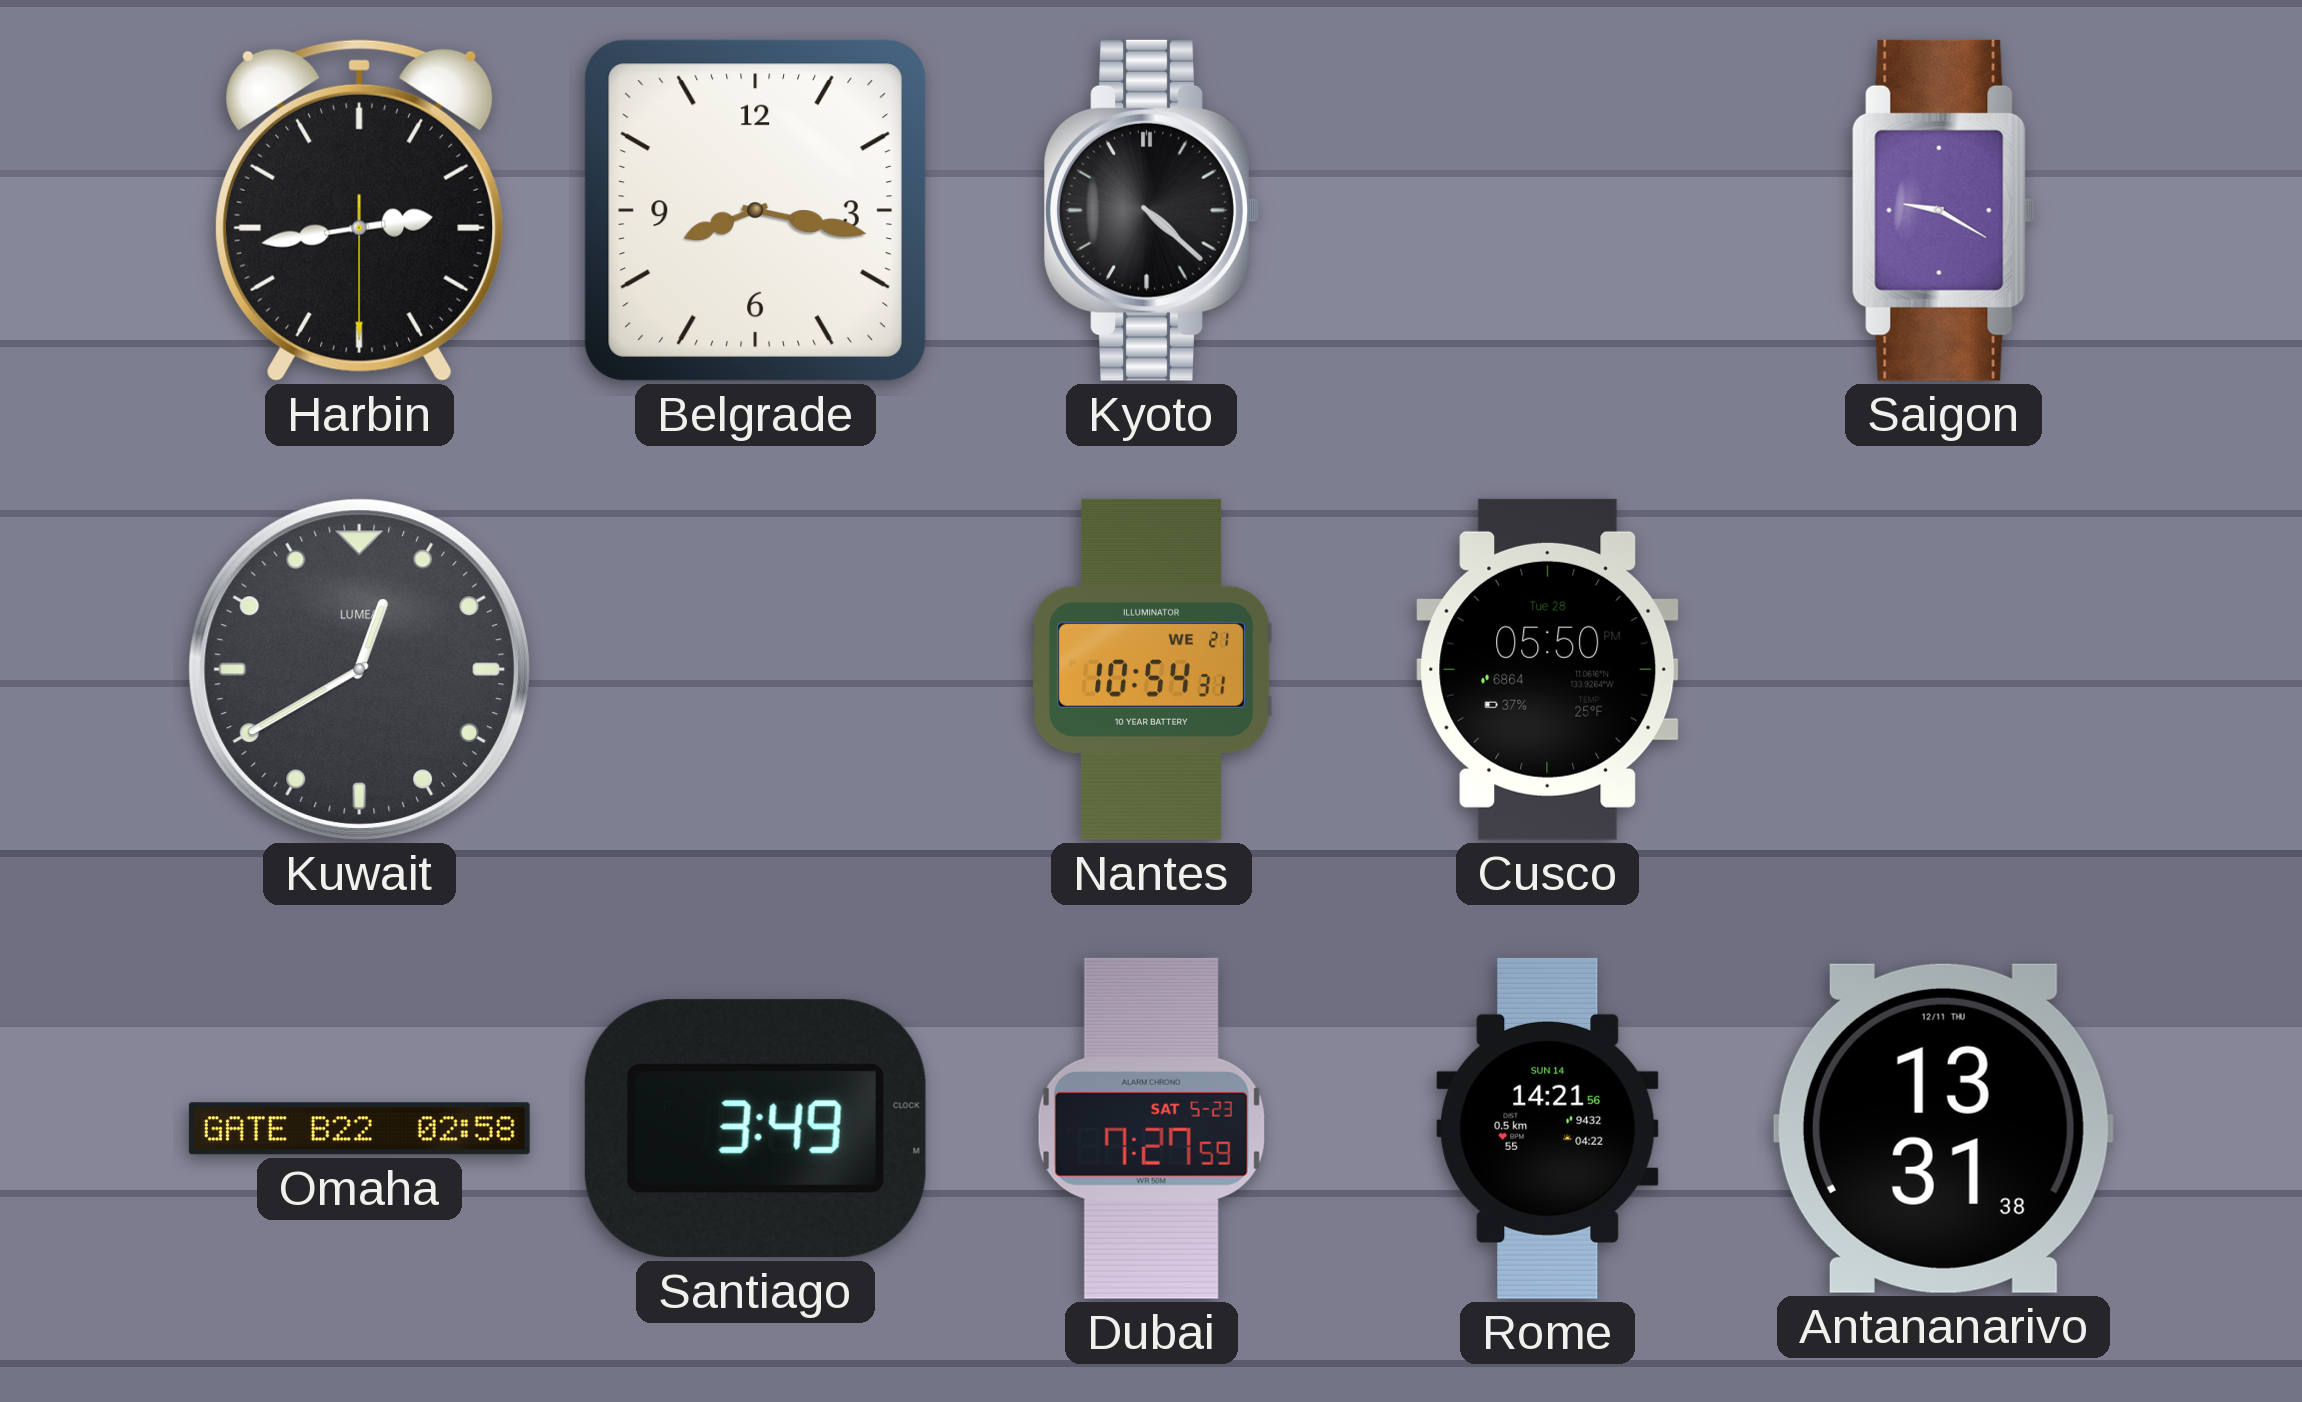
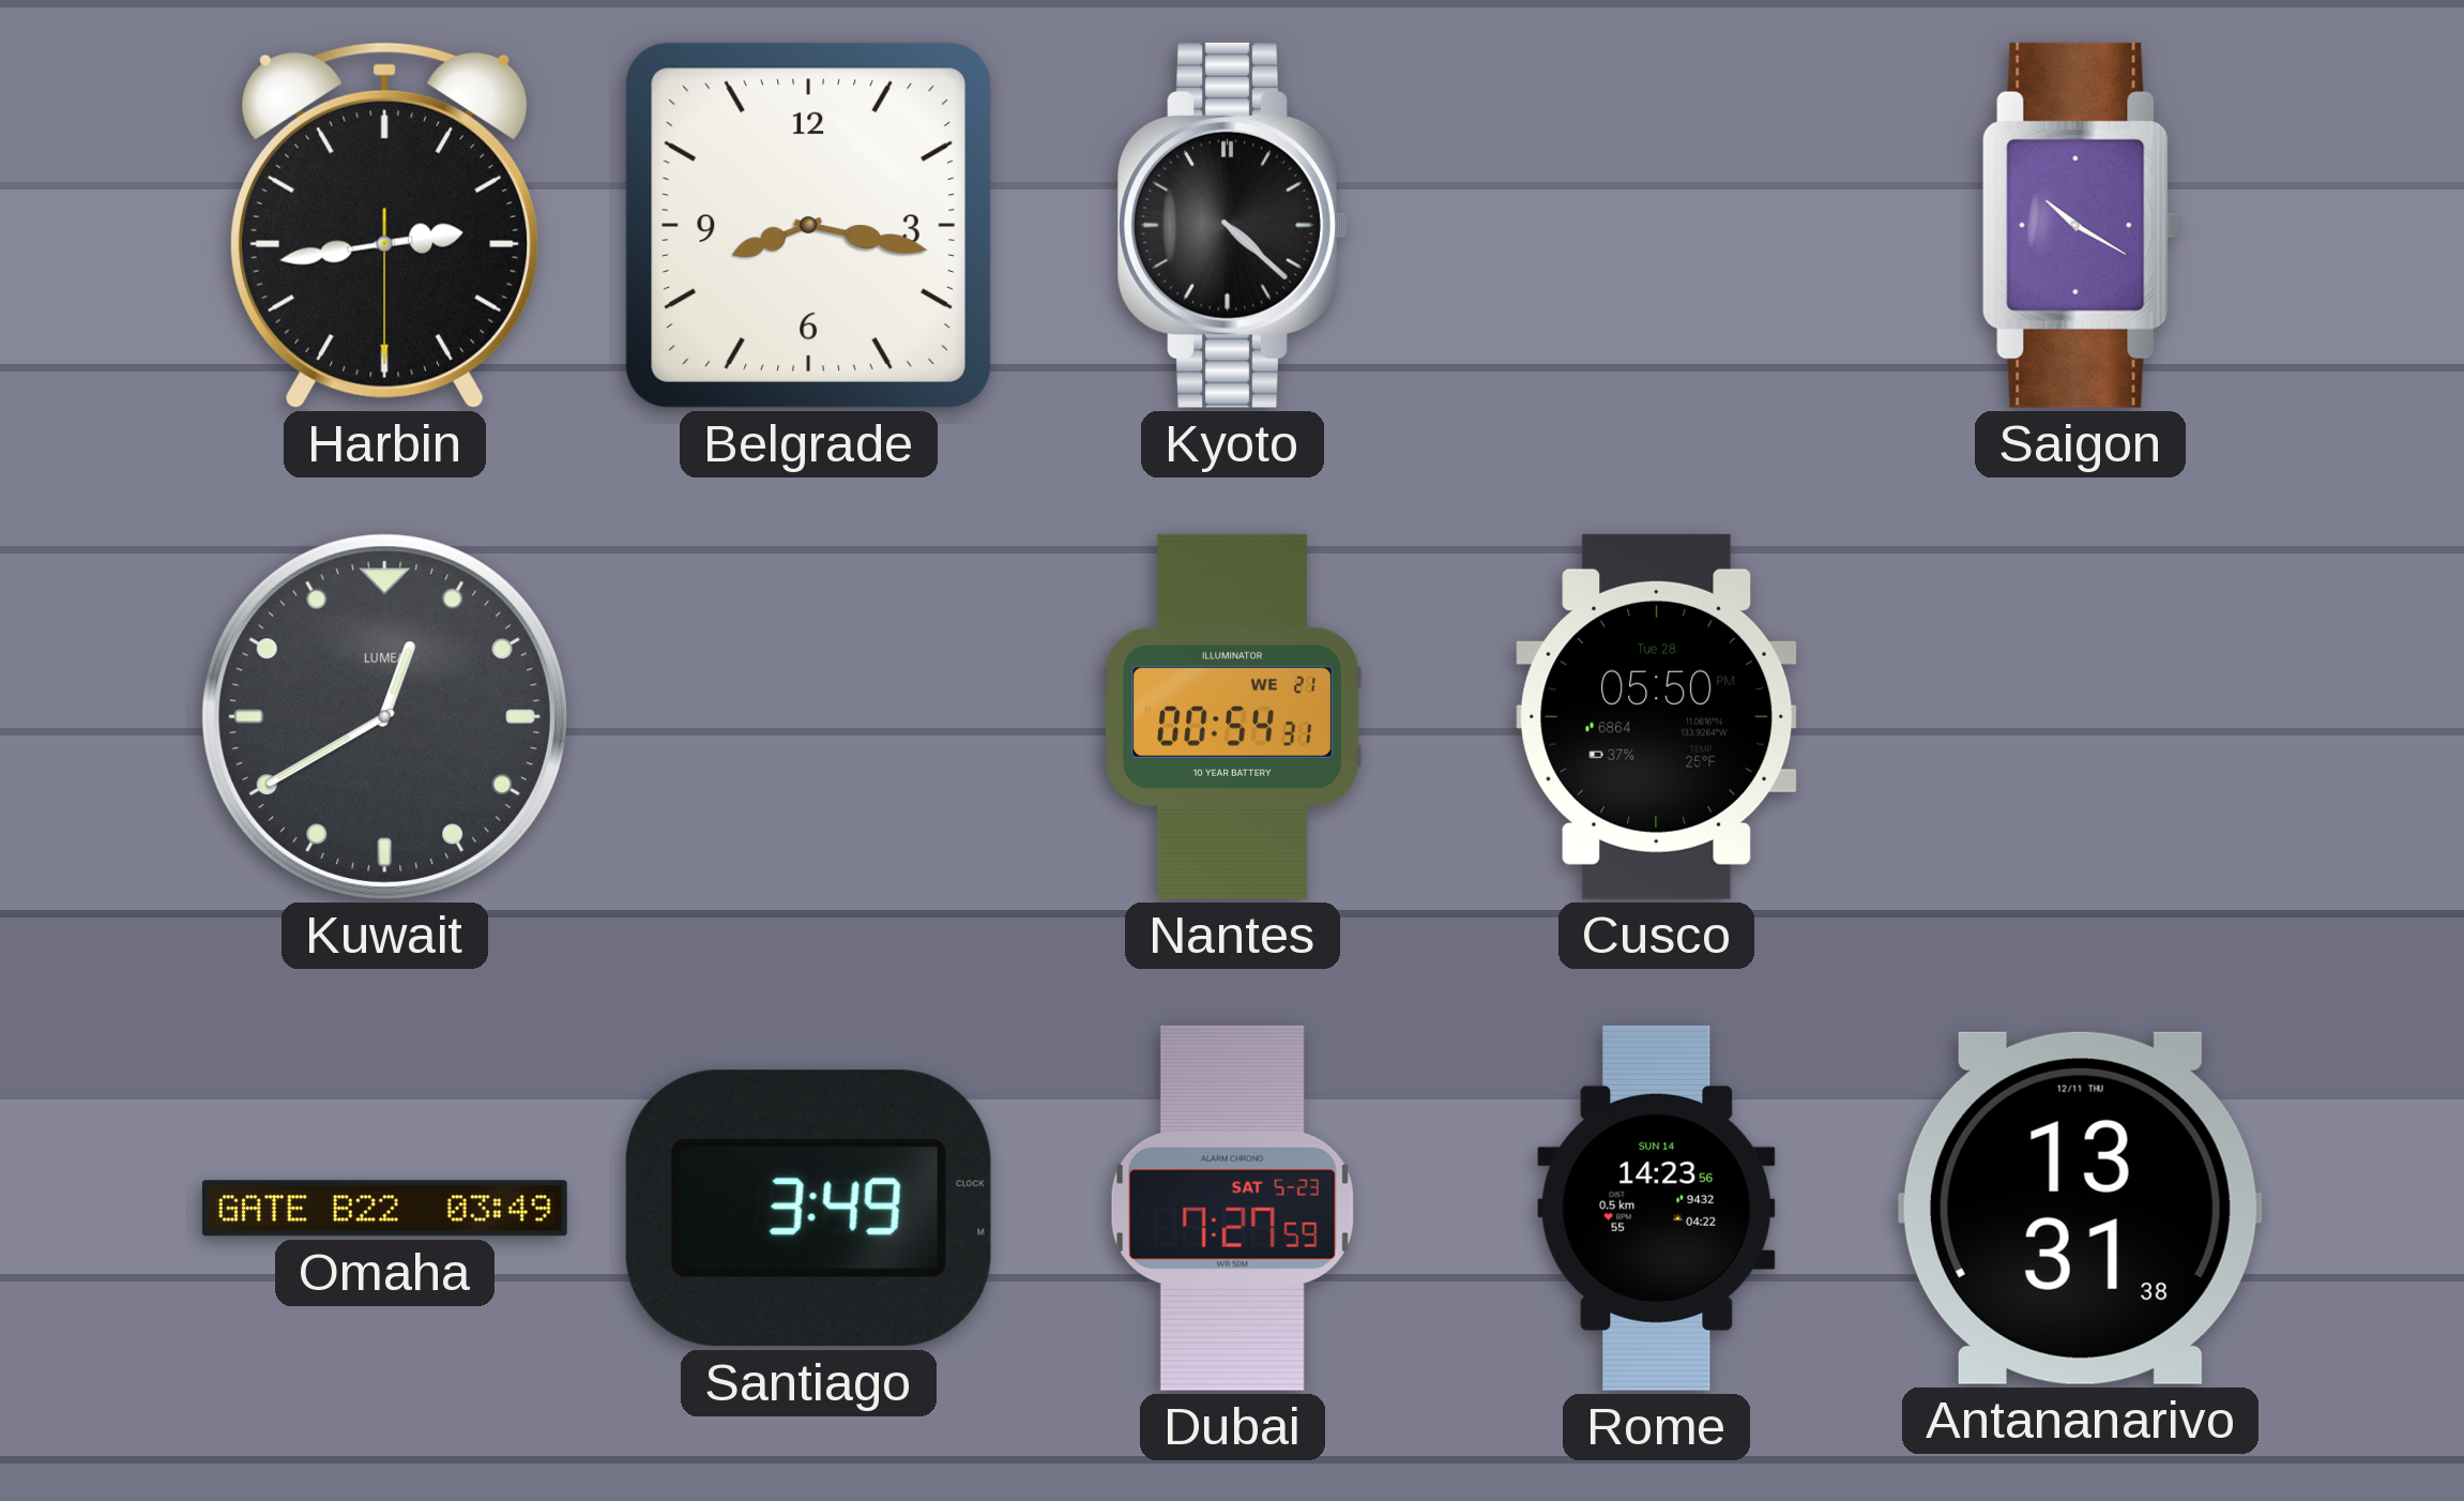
Saigon: 9:20 -> 10:20
Nantes: 10:54 -> 00:54
Omaha: 02:58 -> 03:49
Rome: 14:21 -> 14:23
